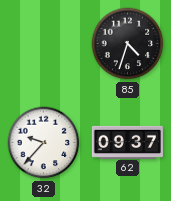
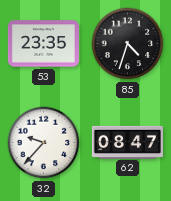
53: none -> 23:35
62: 09:37 -> 08:47
